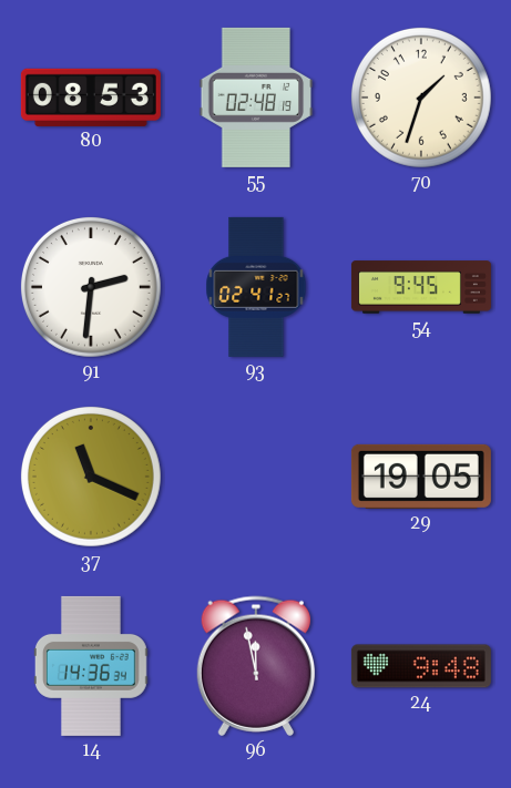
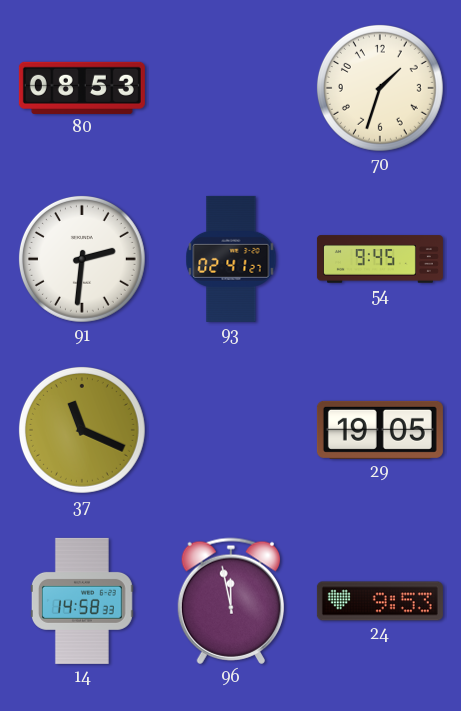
55: 02:48 -> none
14: 14:36 -> 14:58
24: 9:48 -> 9:53
